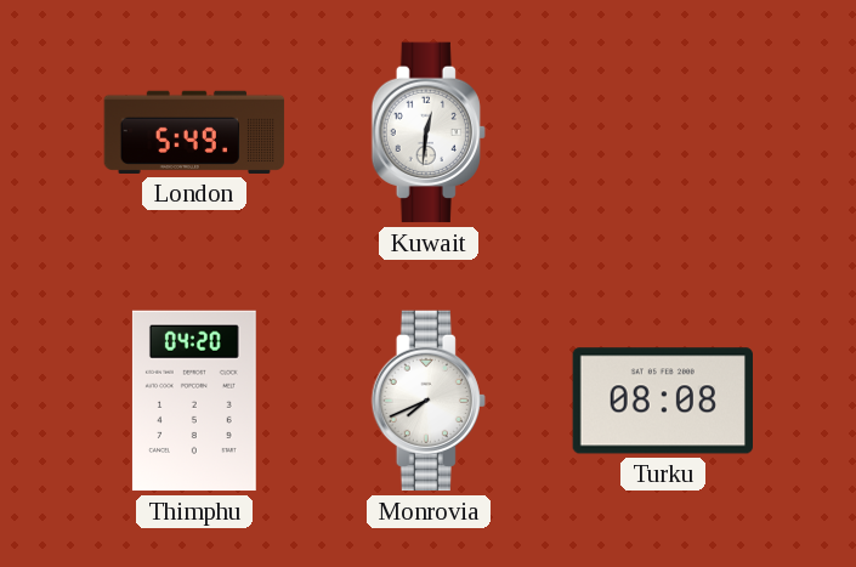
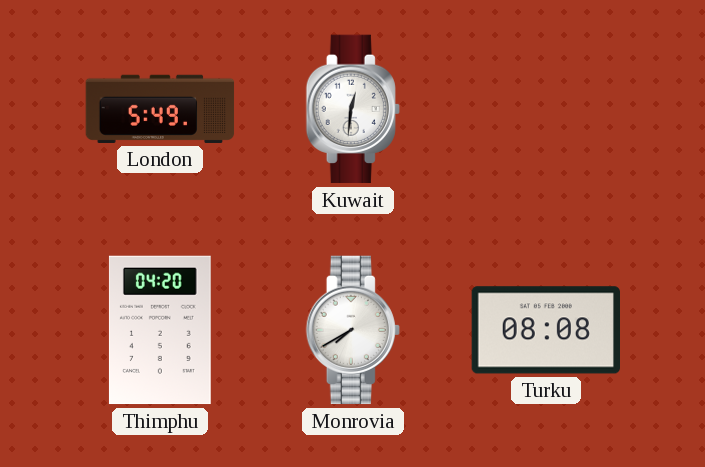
Monrovia: 7:41 -> 7:40
